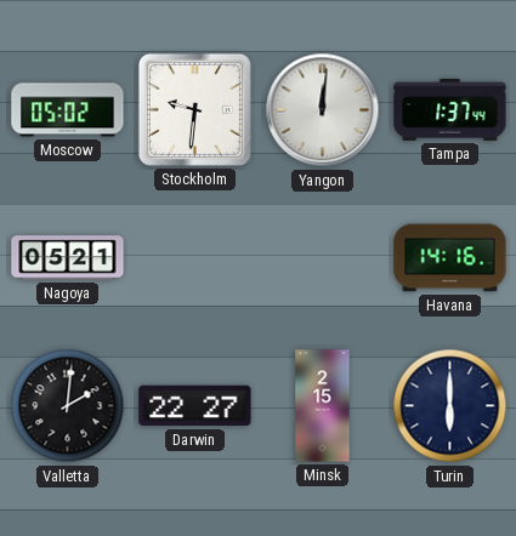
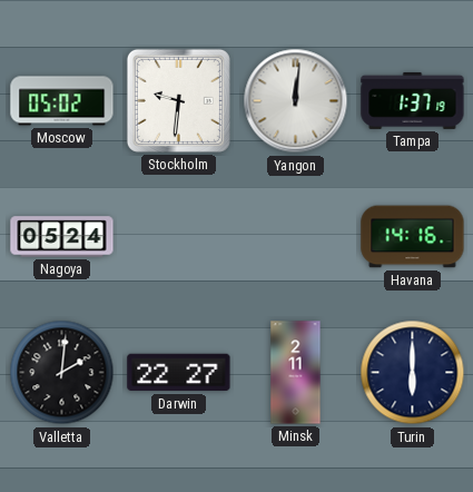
Tampa: 1:37:44 -> 1:37:19
Nagoya: 05:21 -> 05:24
Minsk: 2:15 -> 2:11
